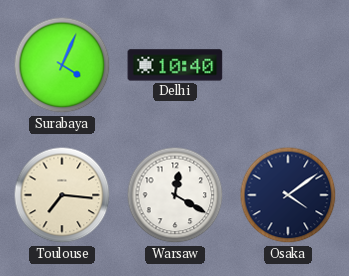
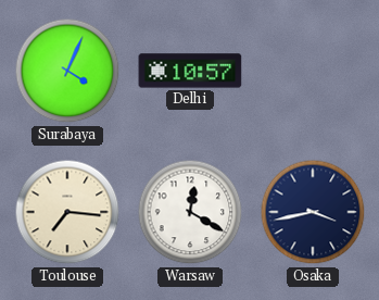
Delhi: 10:40 -> 10:57
Osaka: 4:09 -> 3:43
